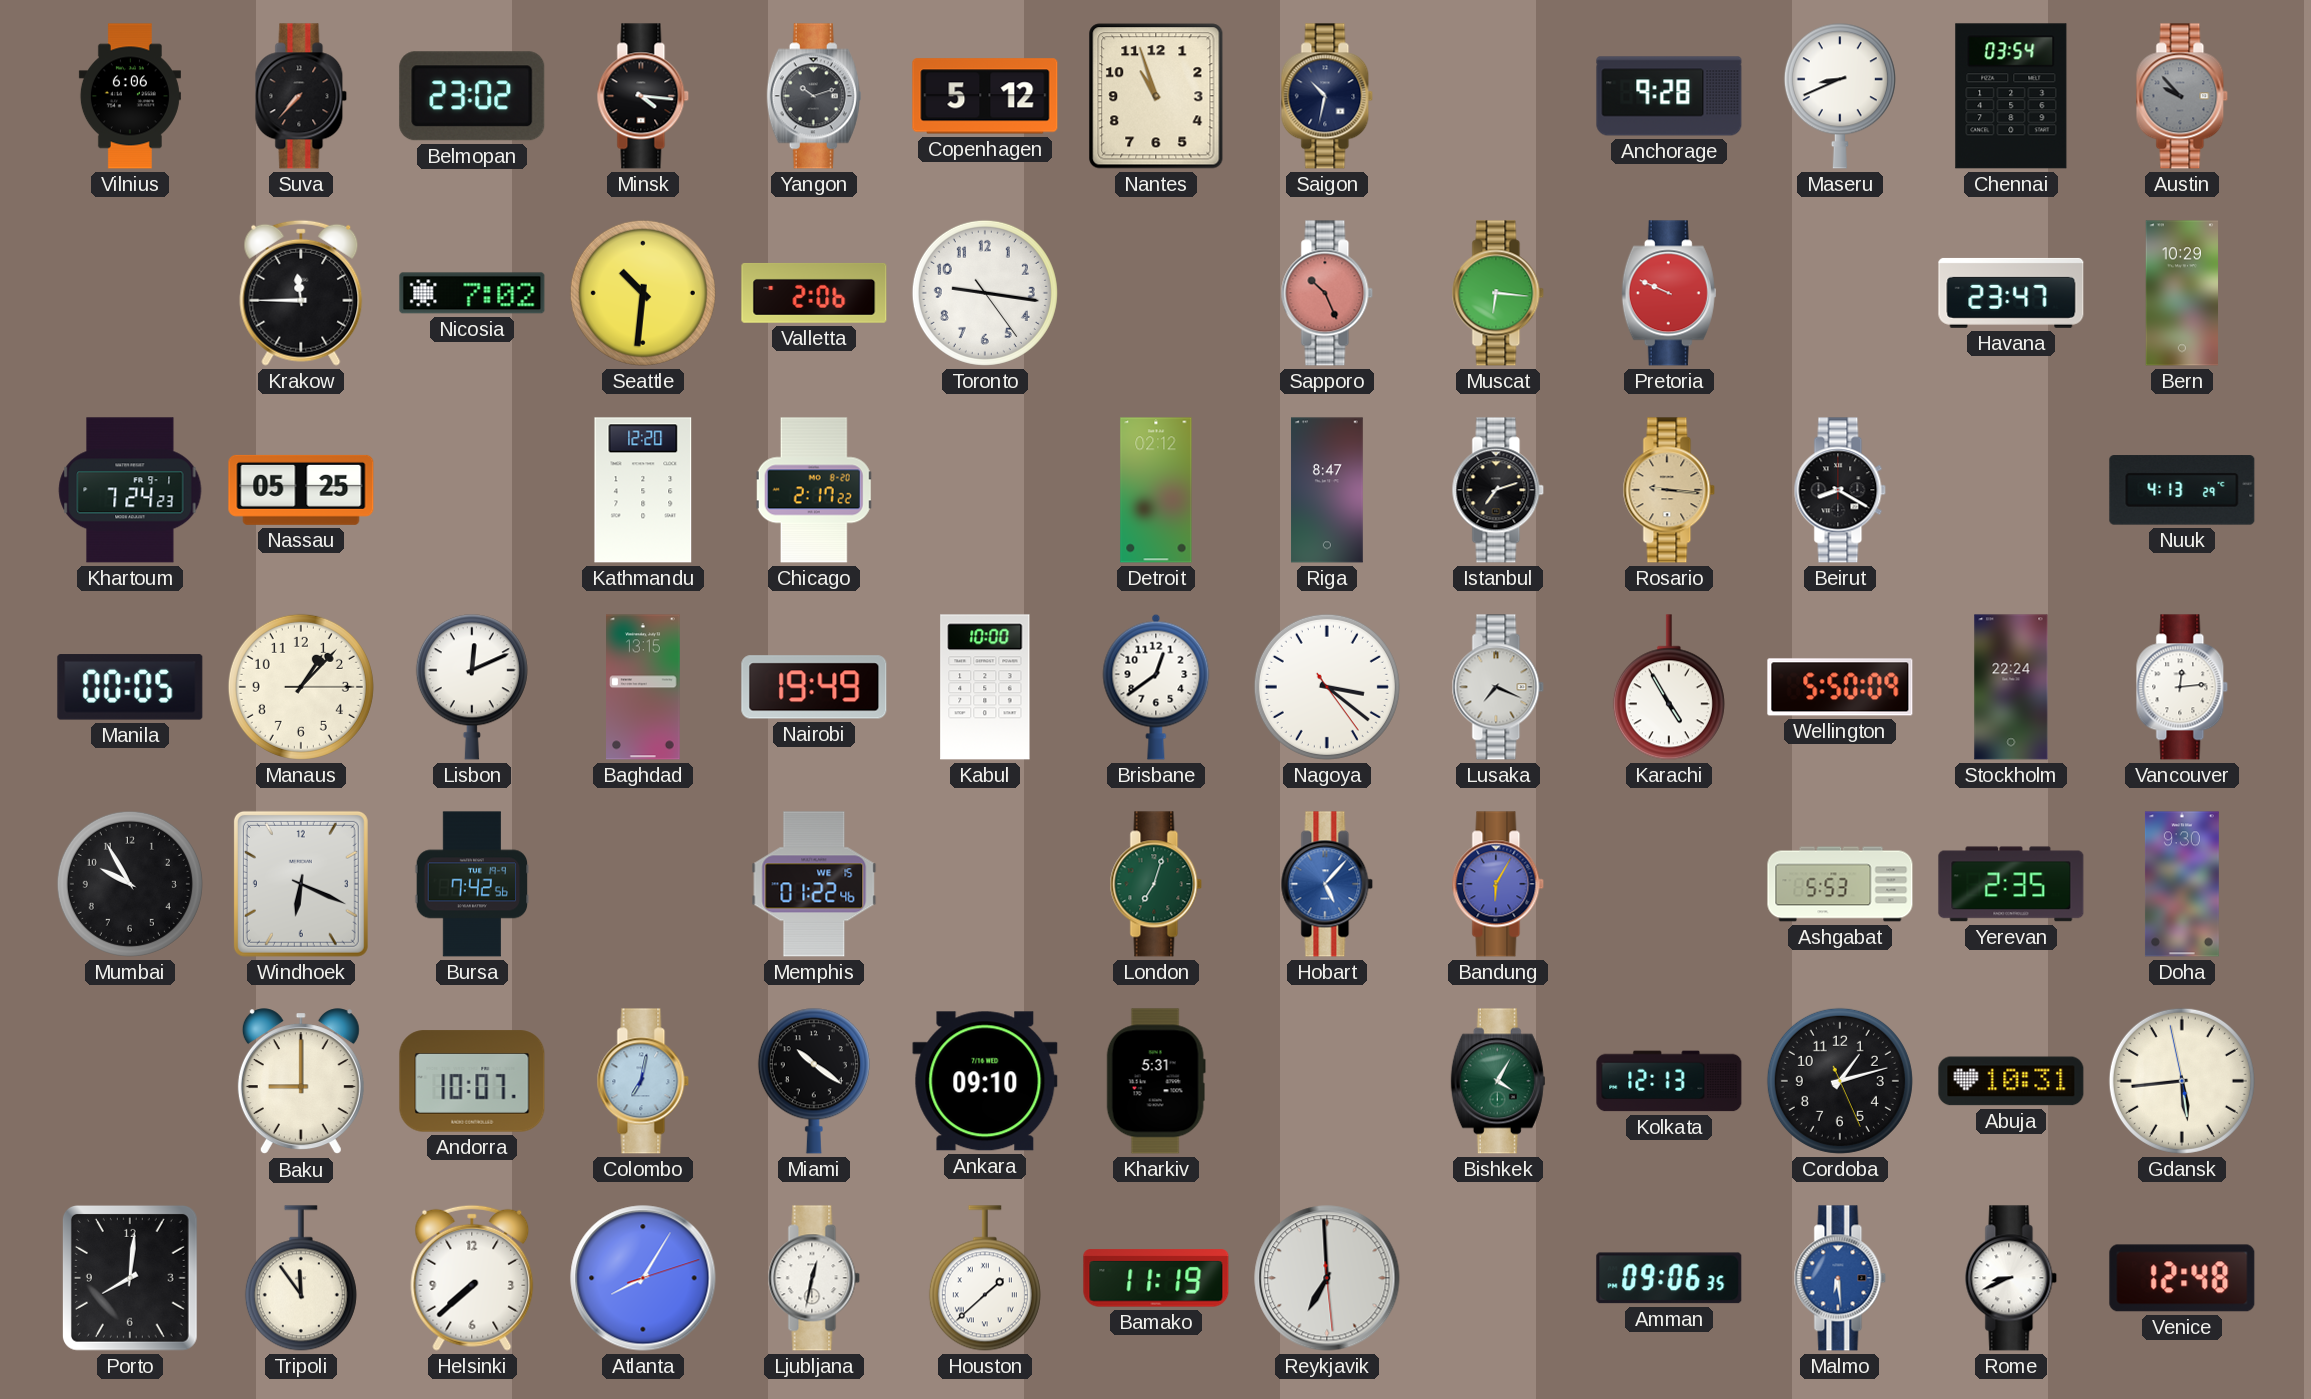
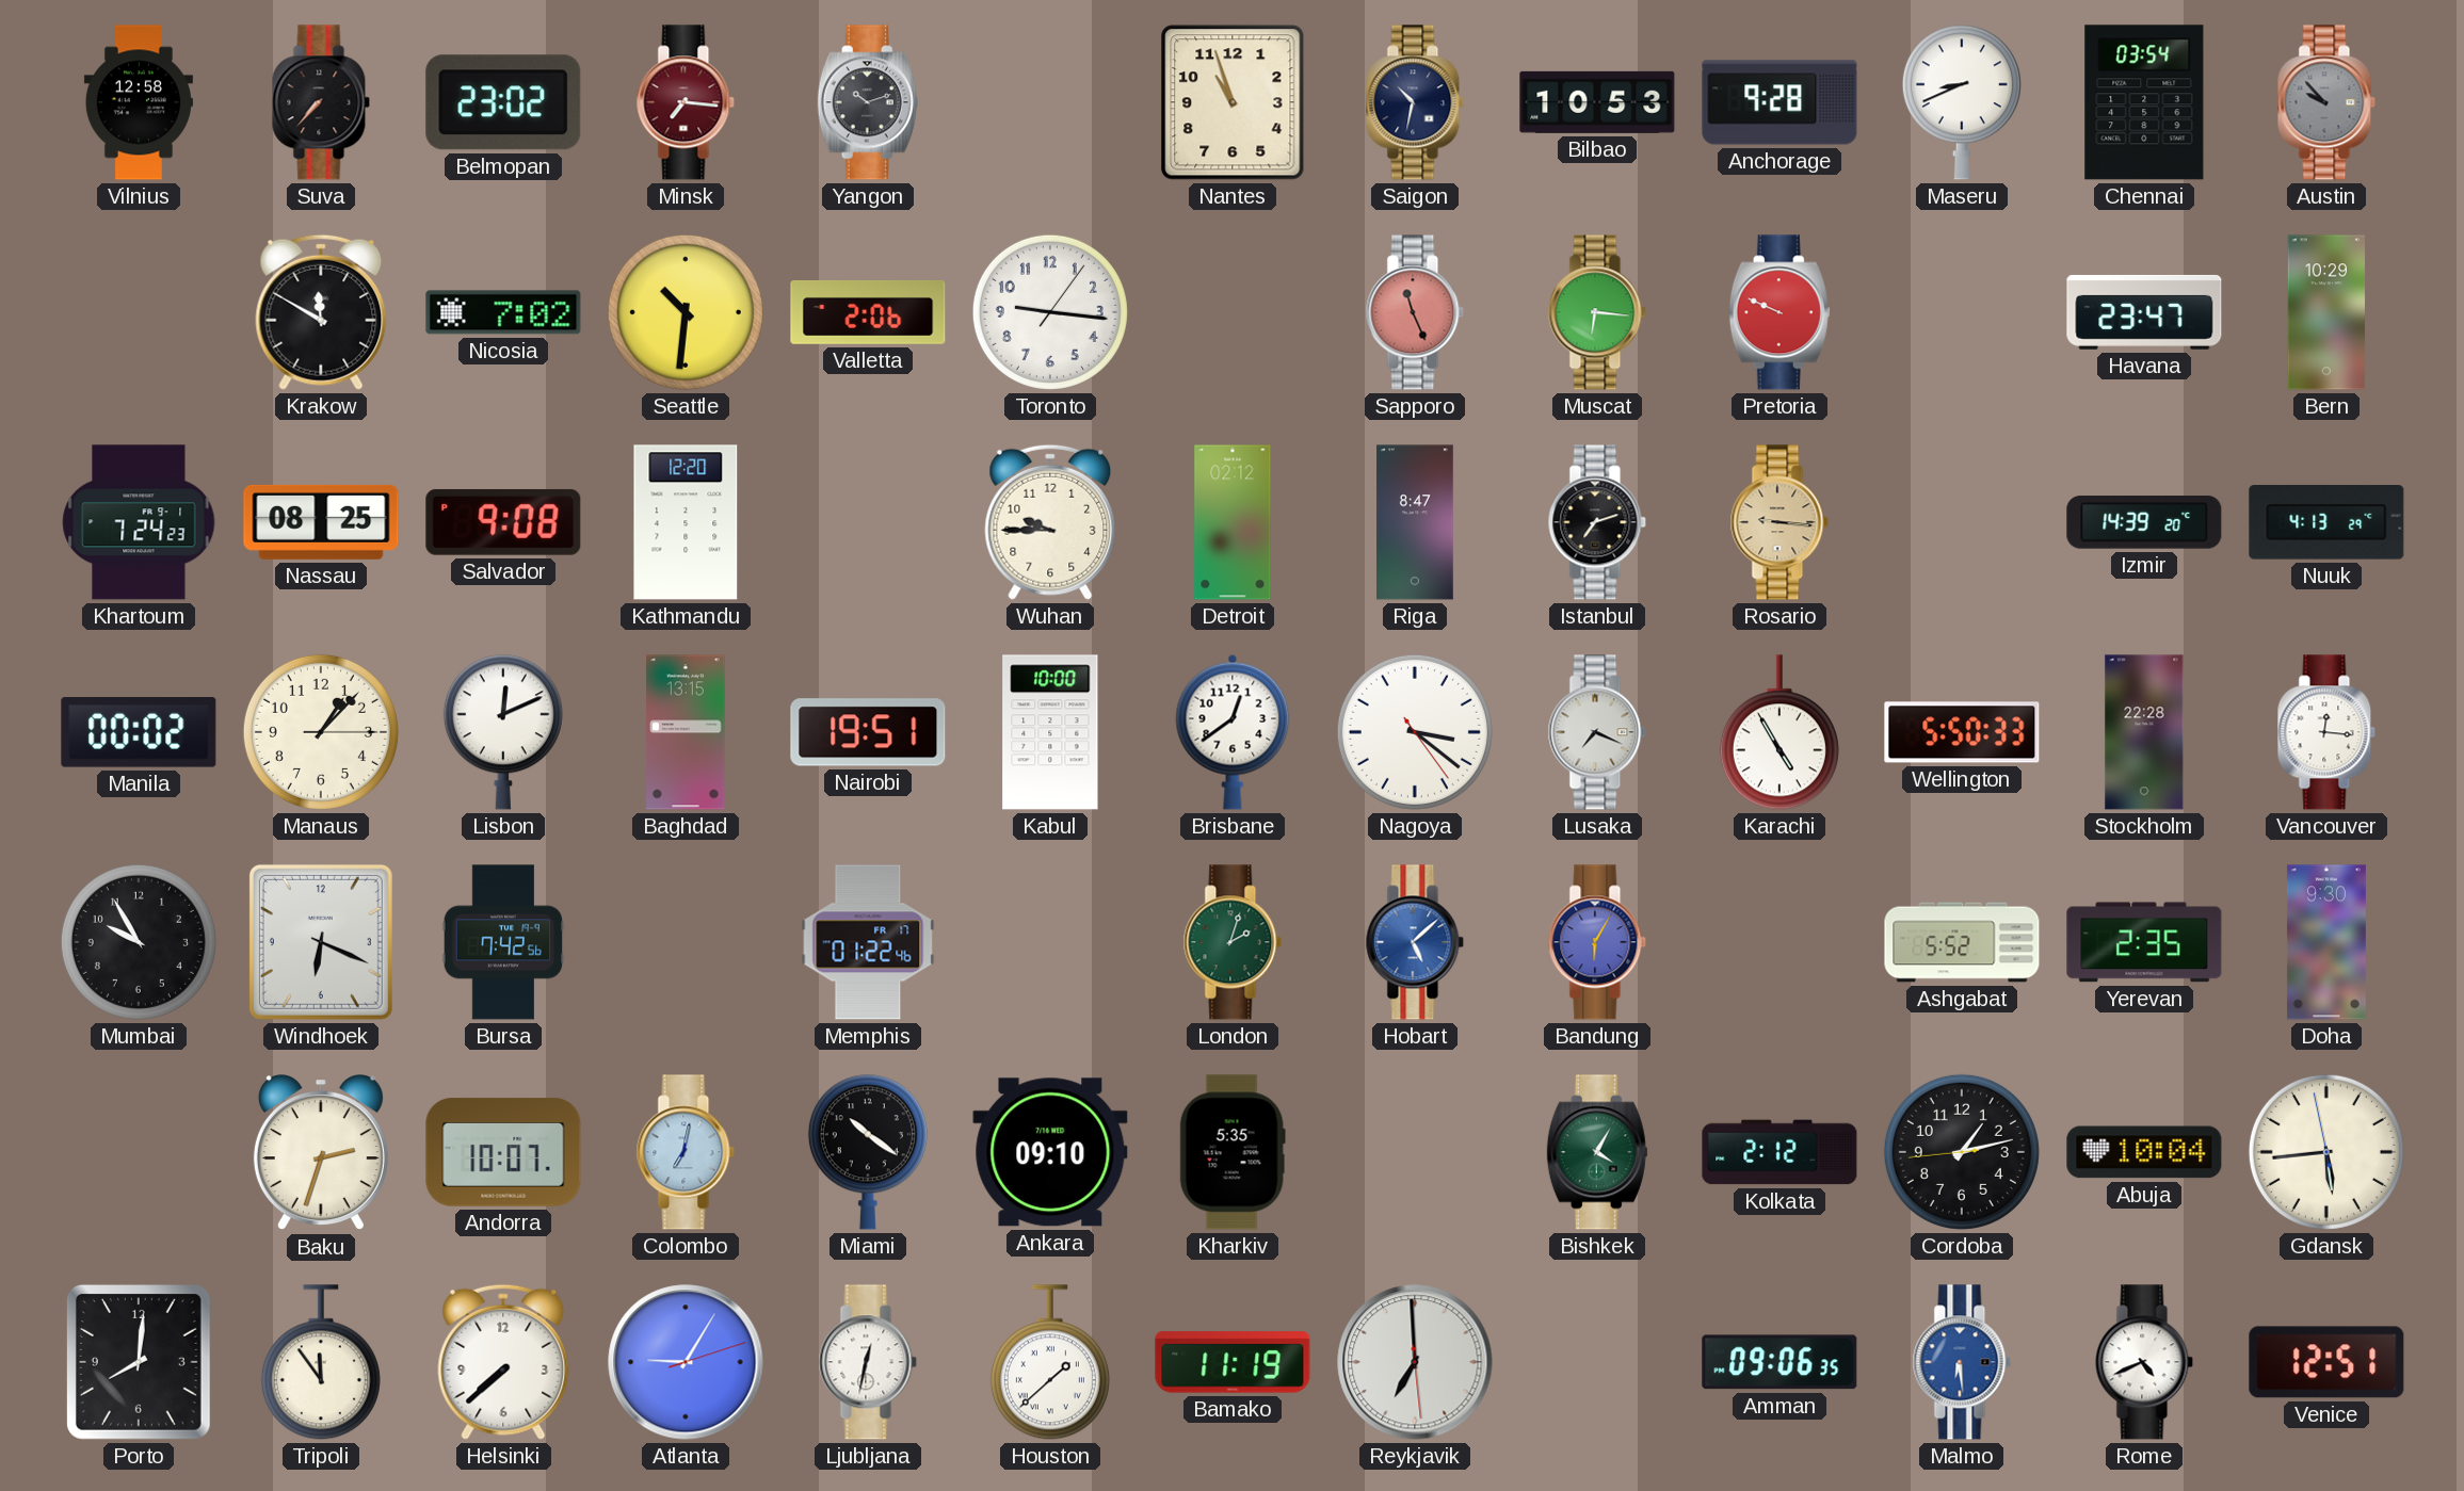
Vilnius: 6:06 -> 12:58
Minsk: 4:16 -> 7:16
Minsk dial: black -> burgundy
Copenhagen: 5:12 -> none
Bilbao: none -> 10:53
Krakow: 11:45 -> 11:50
Toronto: 9:16:24 -> 9:16:06
Sapporo: 10:26 -> 11:26
Nassau: 05:25 -> 08:25
Salvador: none -> 9:08
Chicago: 2:17 -> none
Wuhan: none -> 9:45
Beirut: 8:20 -> none
Izmir: none -> 14:39
Manila: 00:05 -> 00:02
Nairobi: 19:49 -> 19:51
Wellington: 5:50:09 -> 5:50:33
Stockholm: 22:24 -> 22:28
Vancouver: 12:14 -> 12:16
Memphis date: WE 15 -> FR 17
London: 7:03 -> 2:03
Hobart: 5:07 -> 5:08
Ashgabat: 5:53 -> 5:52
Baku: 9:00 -> 2:33
Kharkiv: 5:31 -> 5:35
Kolkata: 12:13 -> 2:12
Cordoba: 1:12:26 -> 1:12:44
Abuja: 10:31 -> 10:04
Atlanta: 8:05 -> 9:05
Rome: 8:41 -> 4:41
Venice: 12:48 -> 12:51
